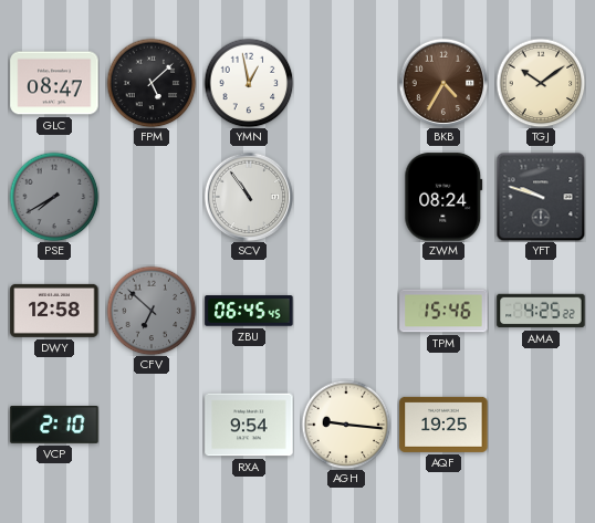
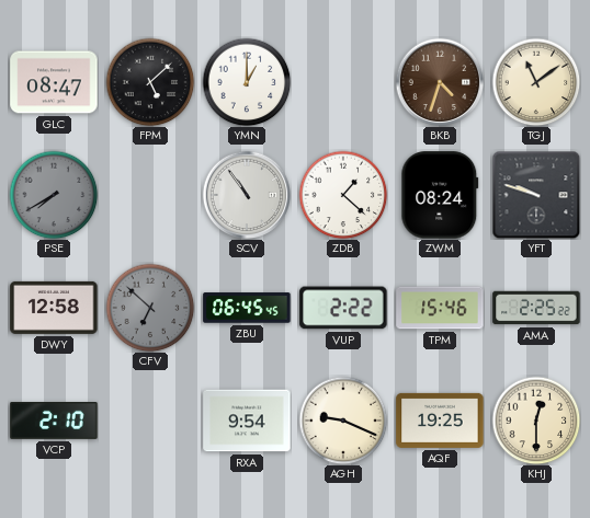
YMN: 12:58 -> 1:00
BKB: 4:35 -> 4:33
TGJ: 10:09 -> 11:09
ZDB: none -> 1:22
VUP: none -> 2:22
AMA: 4:25 -> 2:25
AGH: 9:16 -> 9:19
KHJ: none -> 12:30
